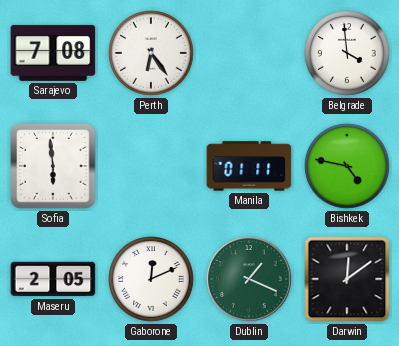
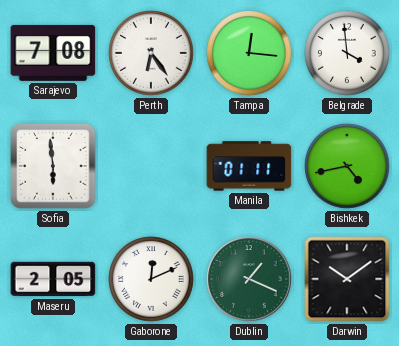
Tampa: none -> 12:16
Bishkek: 4:47 -> 4:43
Darwin: 12:09 -> 10:09
